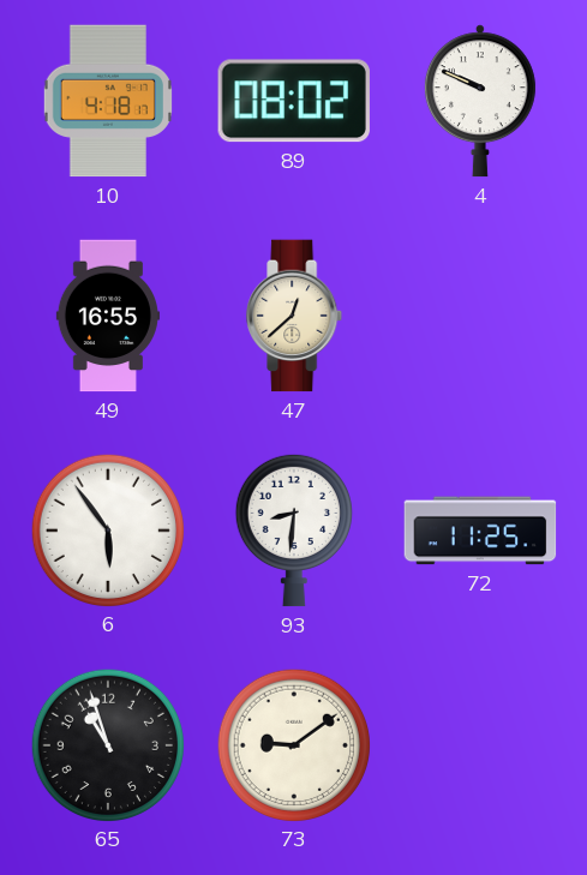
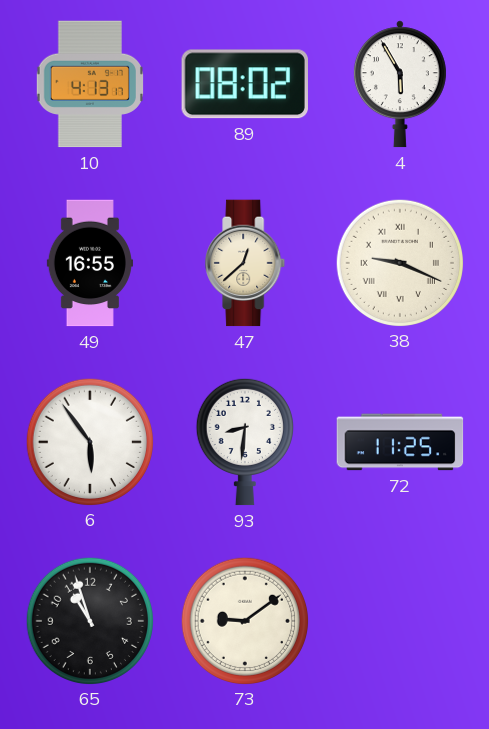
10: 4:18 -> 4:13
4: 9:49 -> 5:55
38: none -> 9:19
